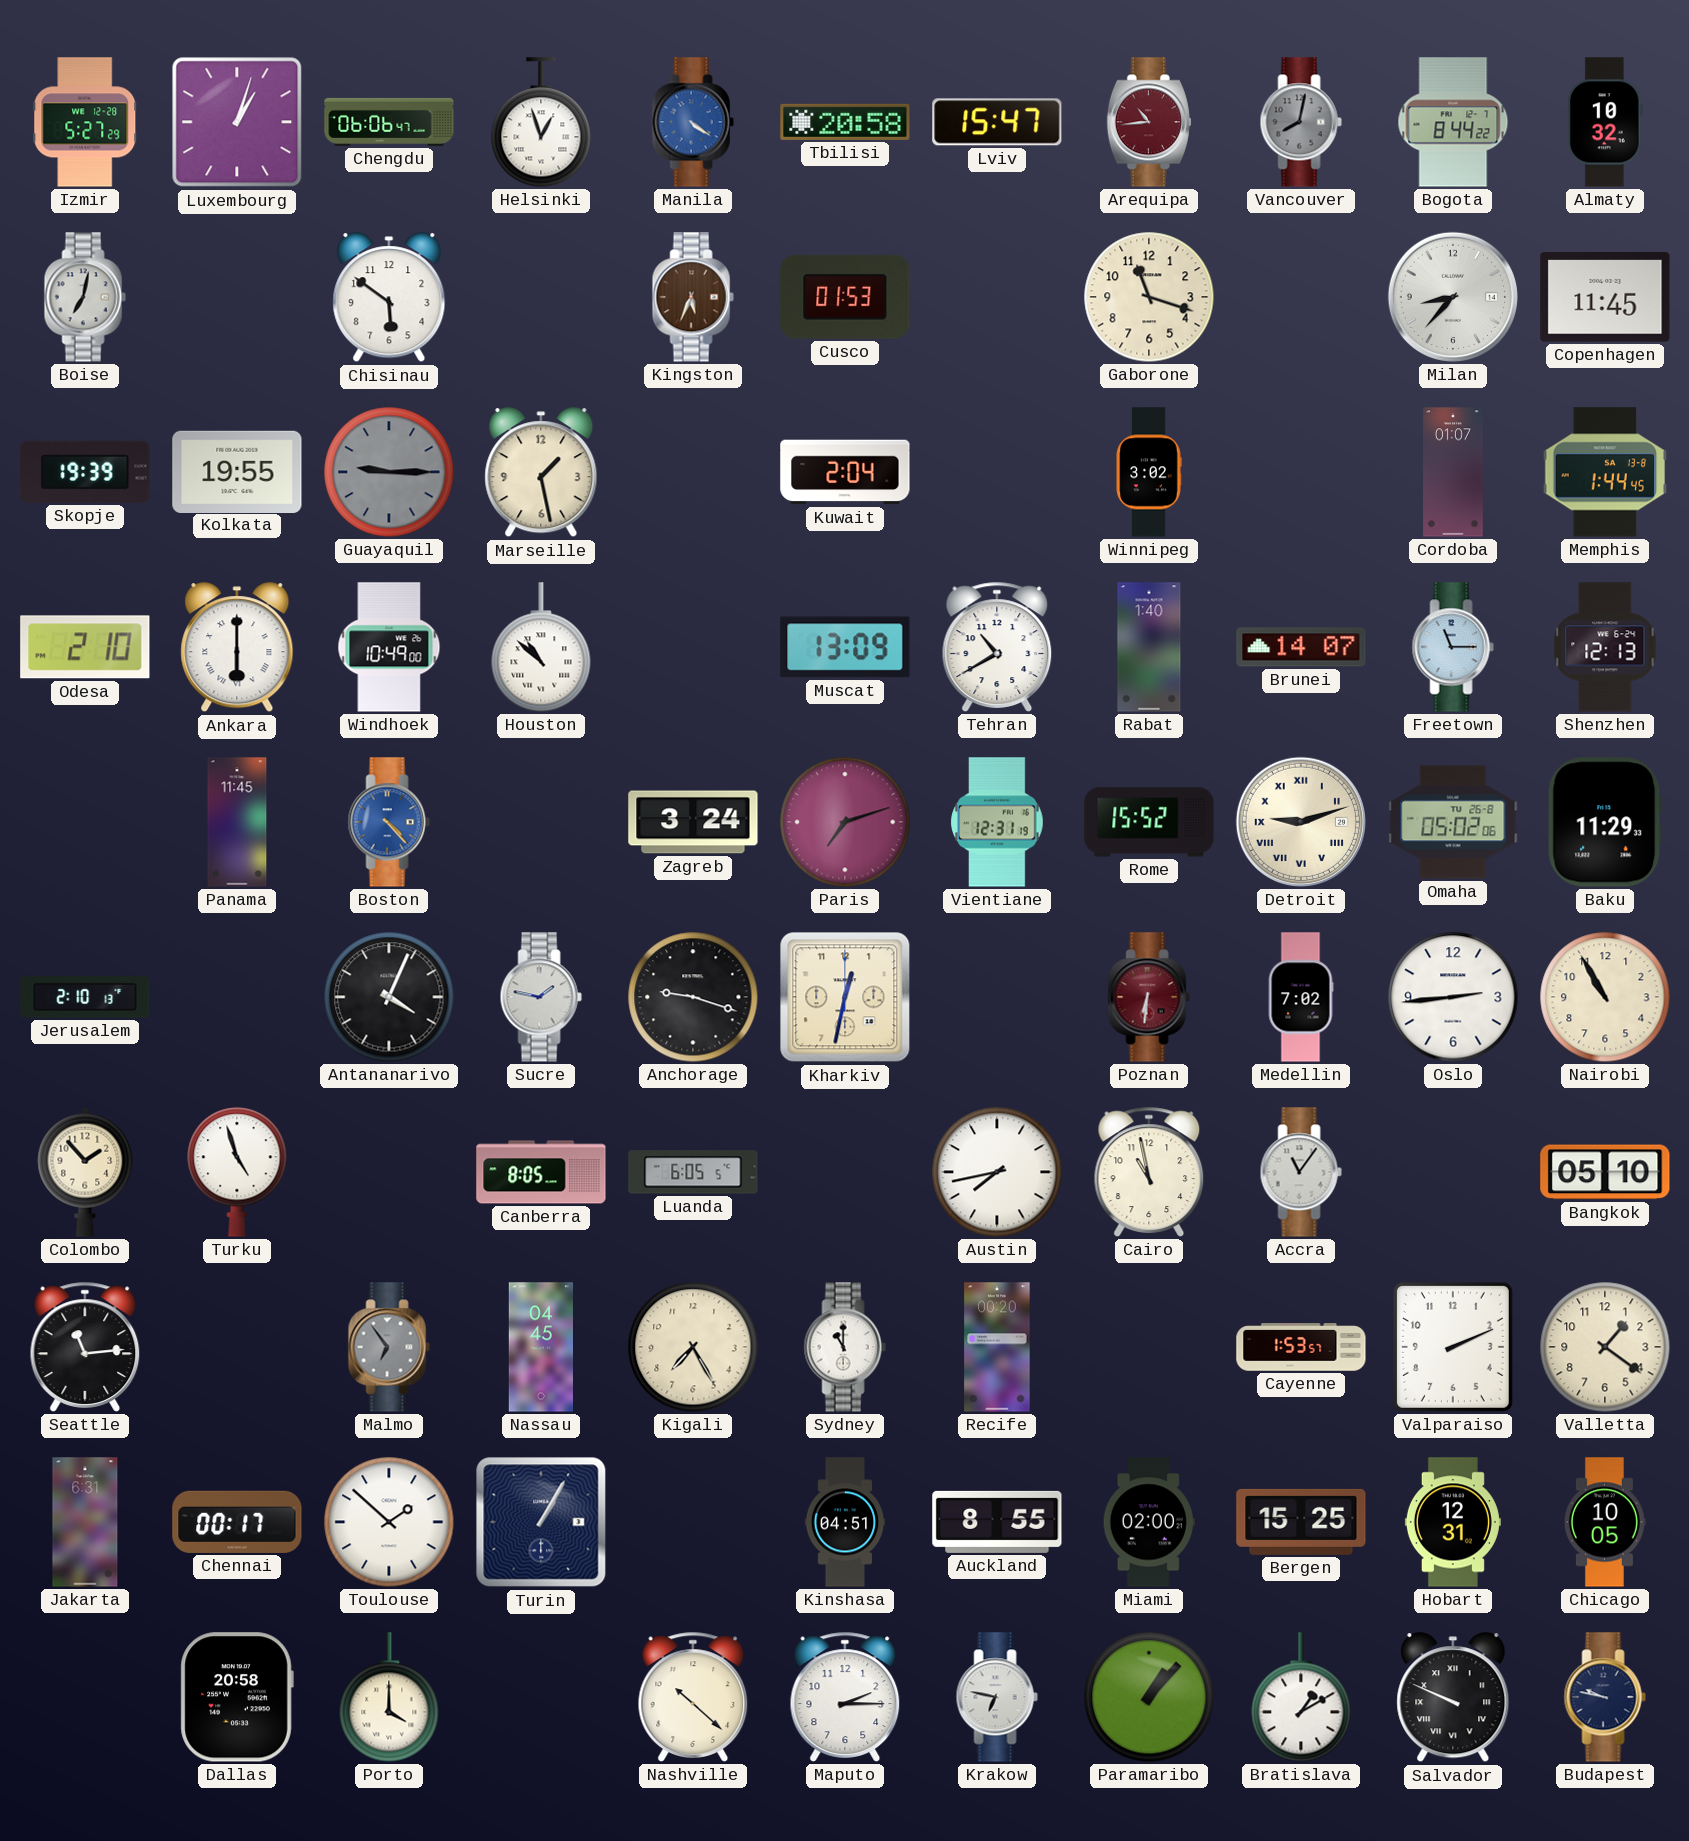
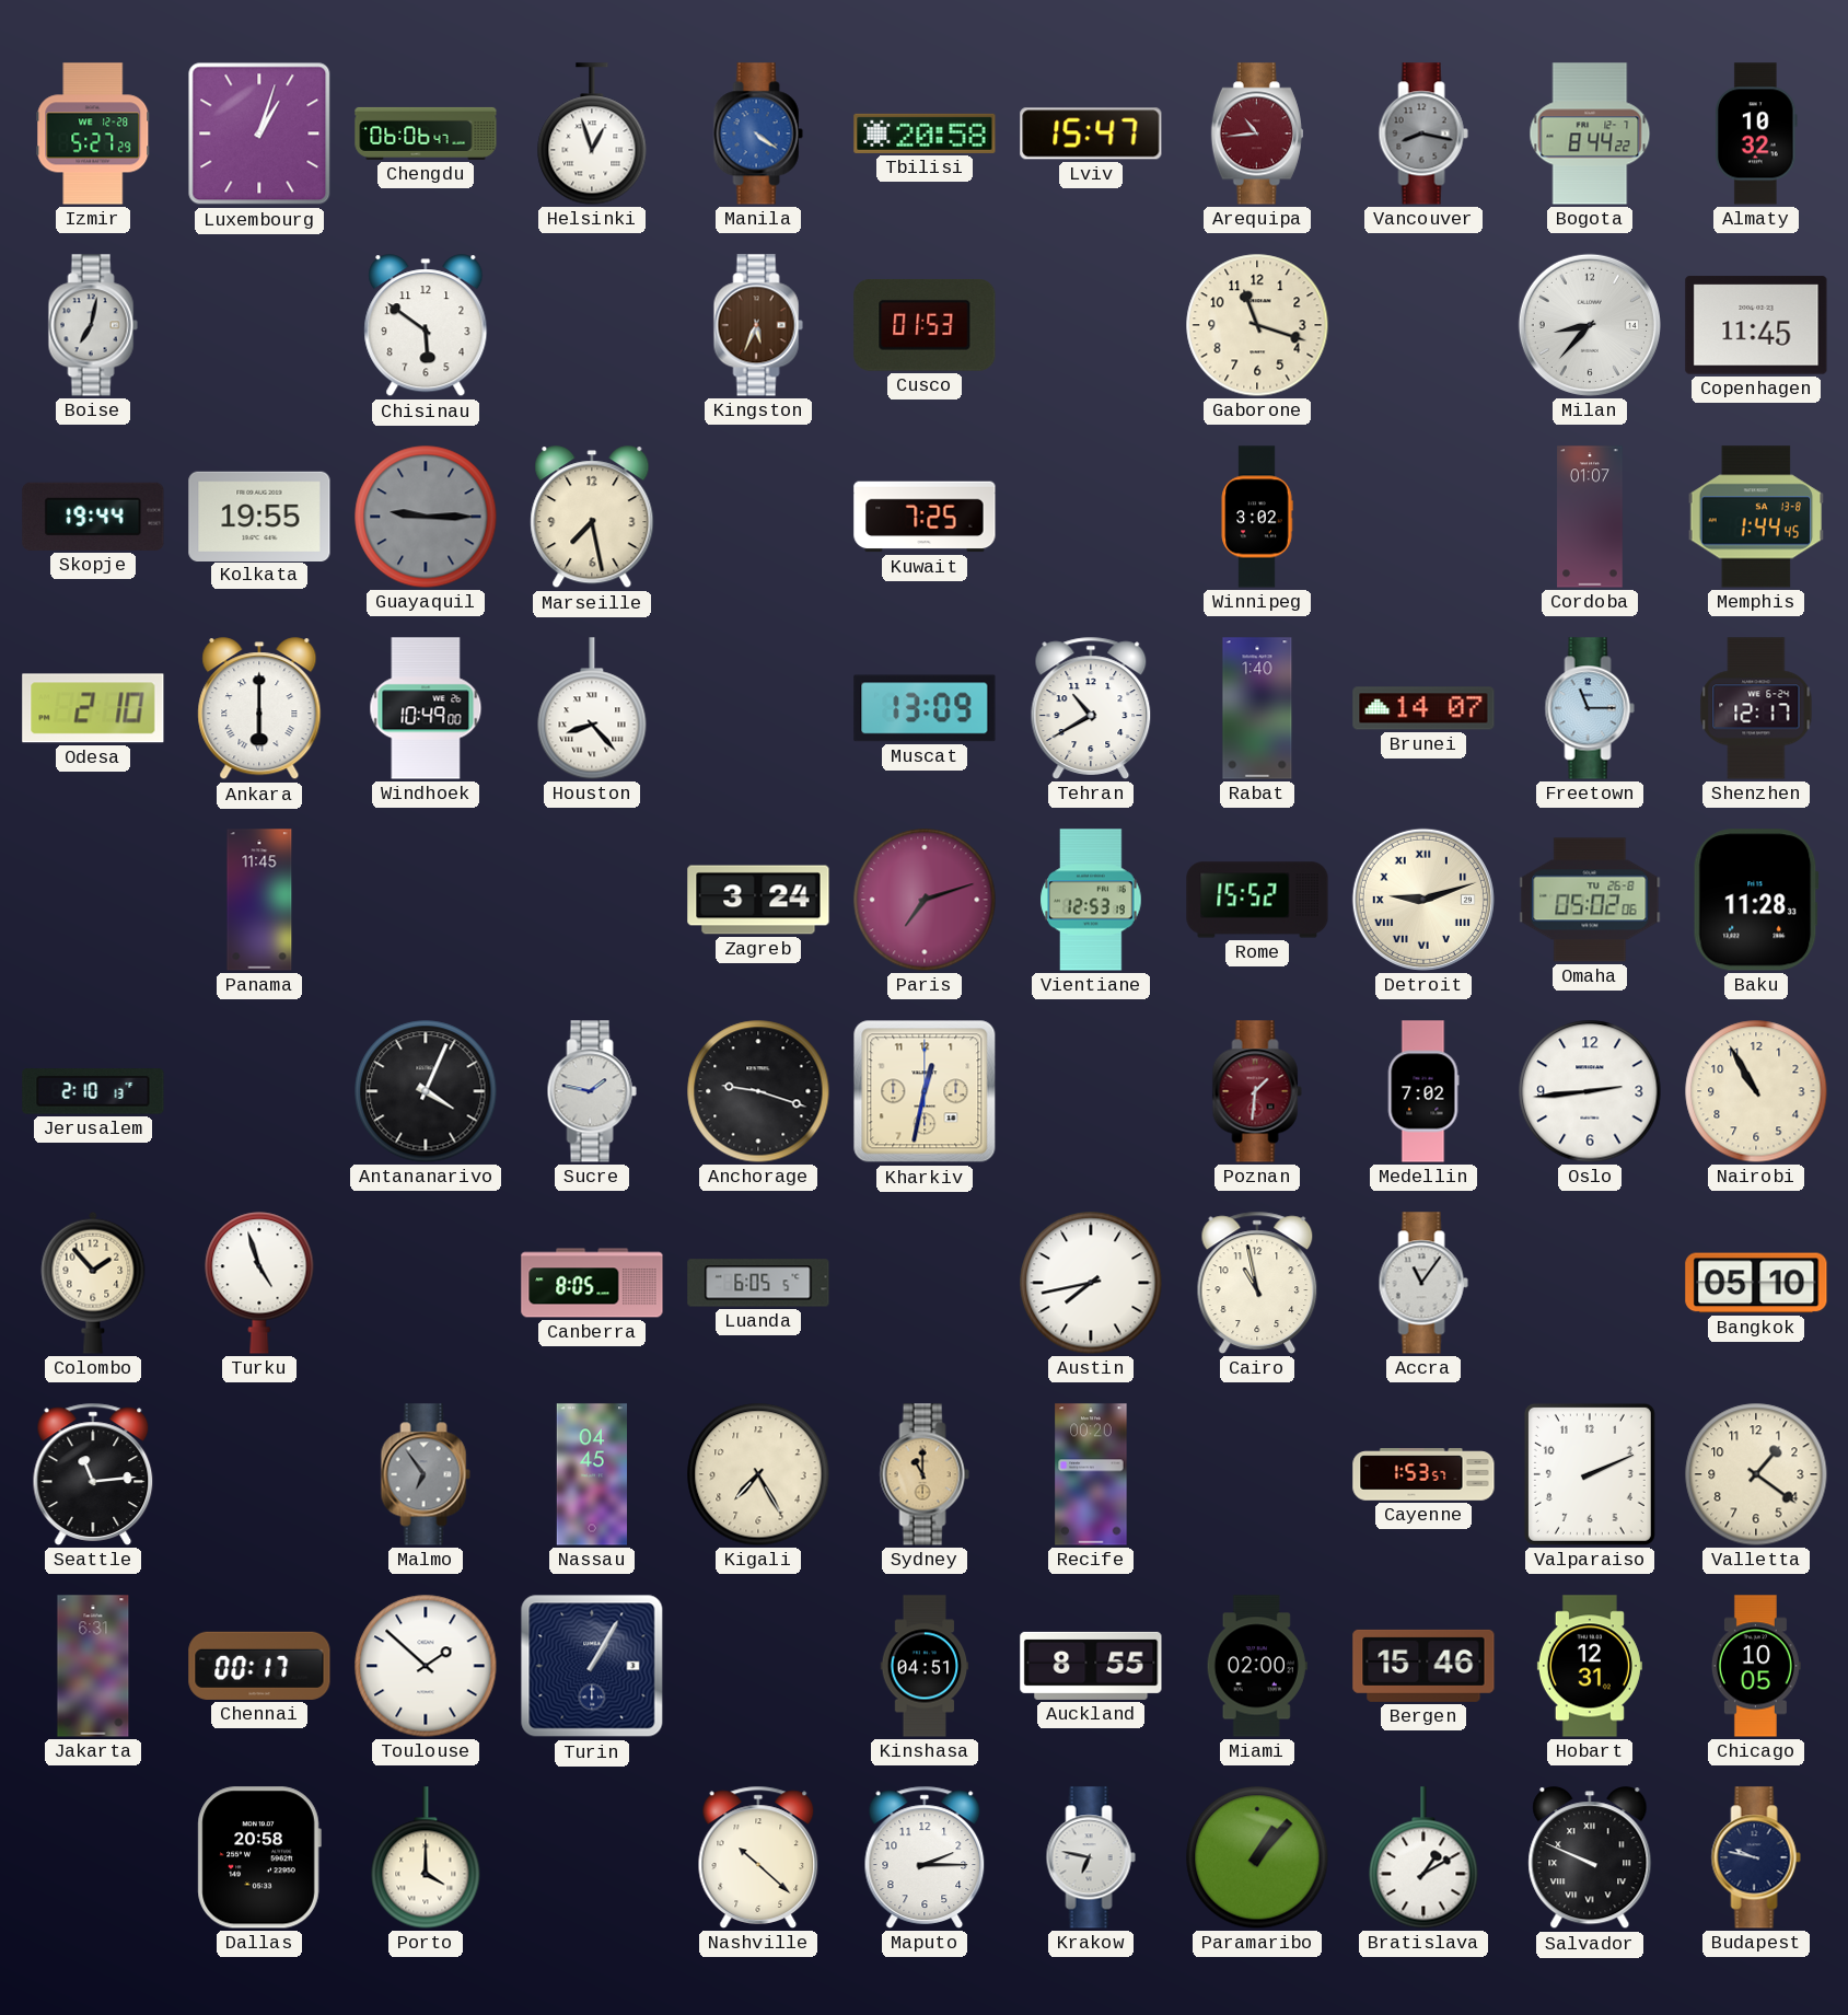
Vancouver: 8:02 -> 8:17
Skopje: 19:39 -> 19:44
Marseille: 1:28 -> 7:28
Kuwait: 2:04 -> 7:25
Houston: 10:52 -> 8:23
Shenzhen: 12:13 -> 12:17
Boston: 4:23 -> none
Vientiane: 12:31 -> 12:53
Baku: 11:29 -> 11:28
Poznan: 6:31 -> 1:31
Sydney dial: white -> champagne
Bergen: 15:25 -> 15:46
